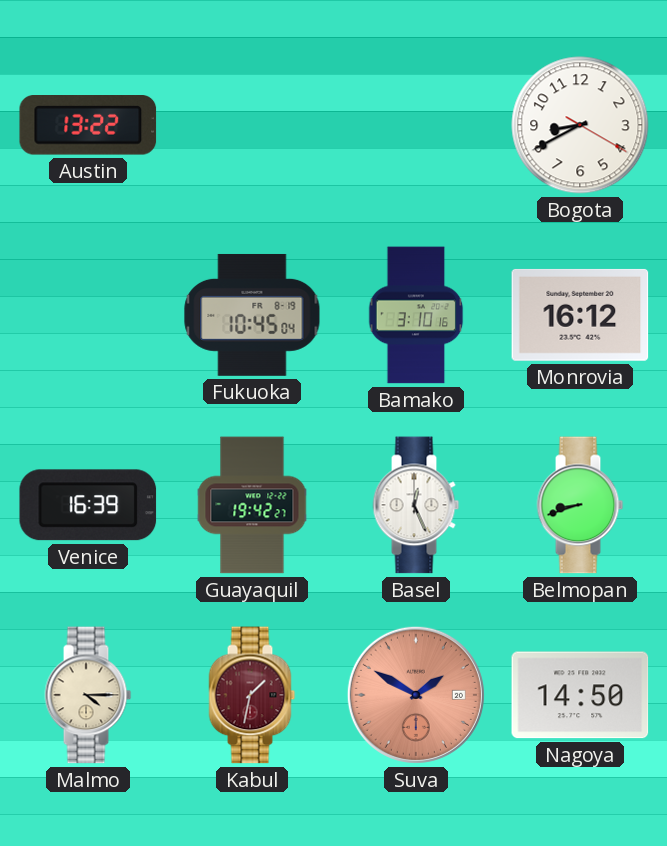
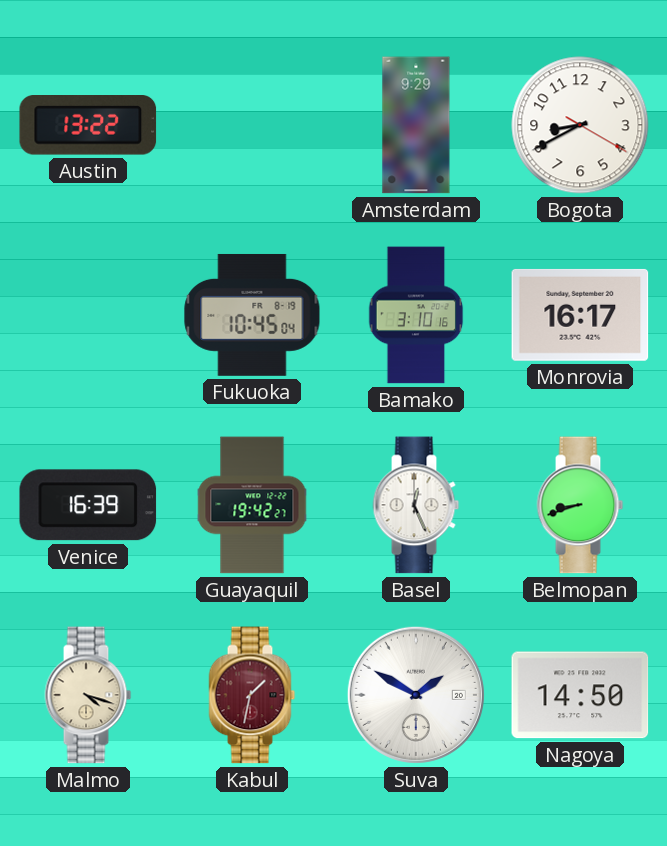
Amsterdam: none -> 9:29
Monrovia: 16:12 -> 16:17
Malmo: 4:15 -> 4:18
Suva dial: salmon -> white
